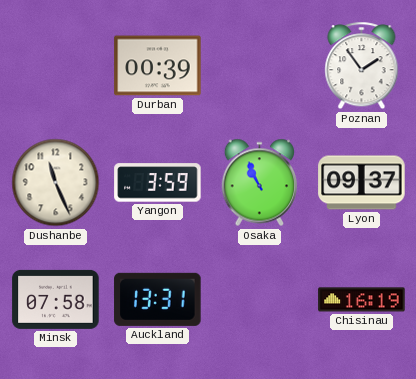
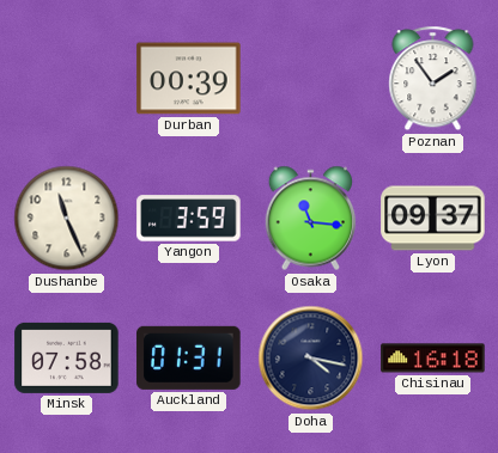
Osaka: 10:56 -> 11:16
Auckland: 13:31 -> 01:31
Doha: none -> 4:17
Chisinau: 16:19 -> 16:18
